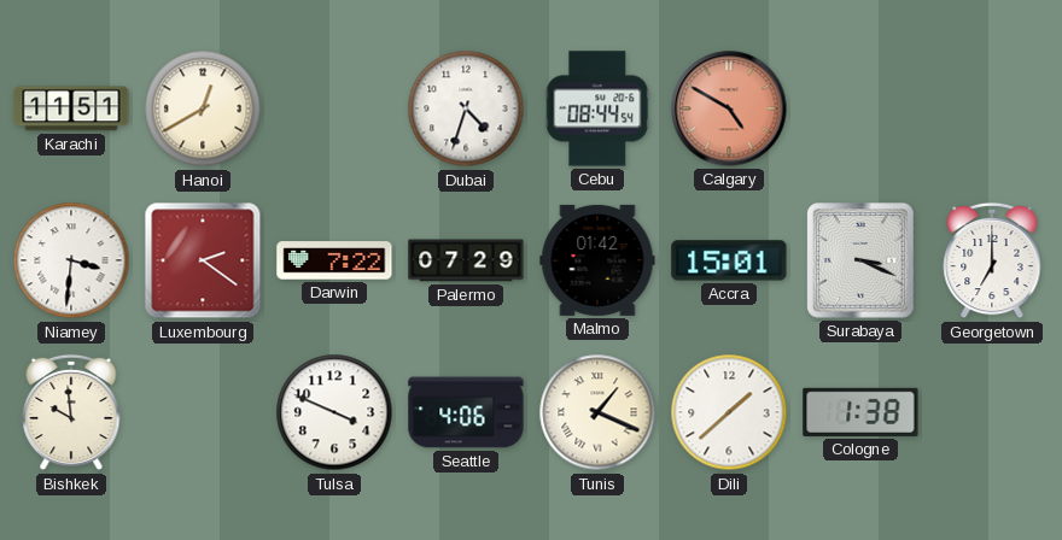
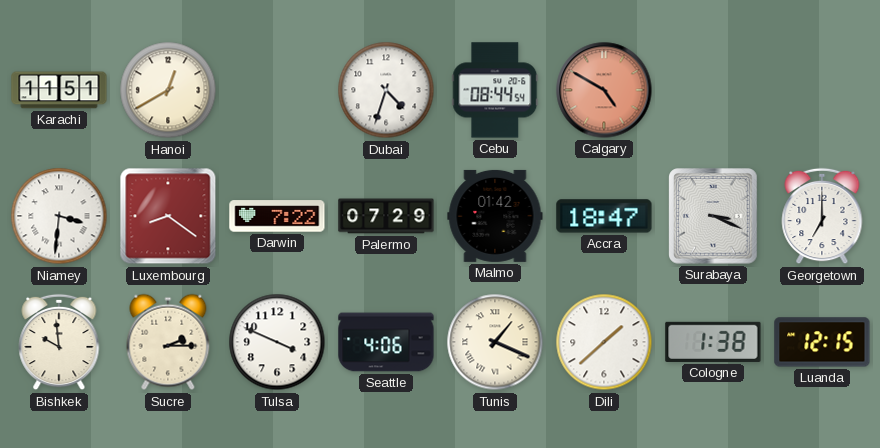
Luxembourg: 2:21 -> 8:21
Accra: 15:01 -> 18:47
Sucre: none -> 2:15
Luanda: none -> 12:15
